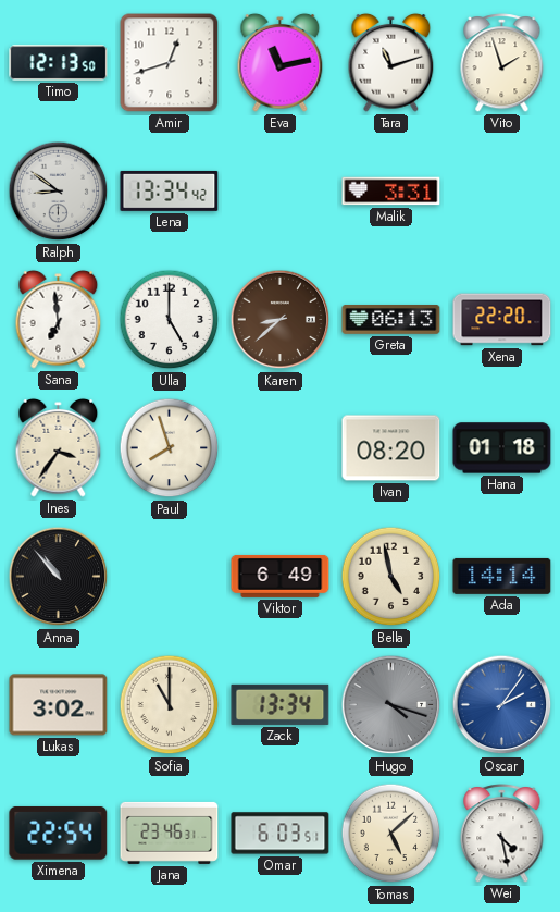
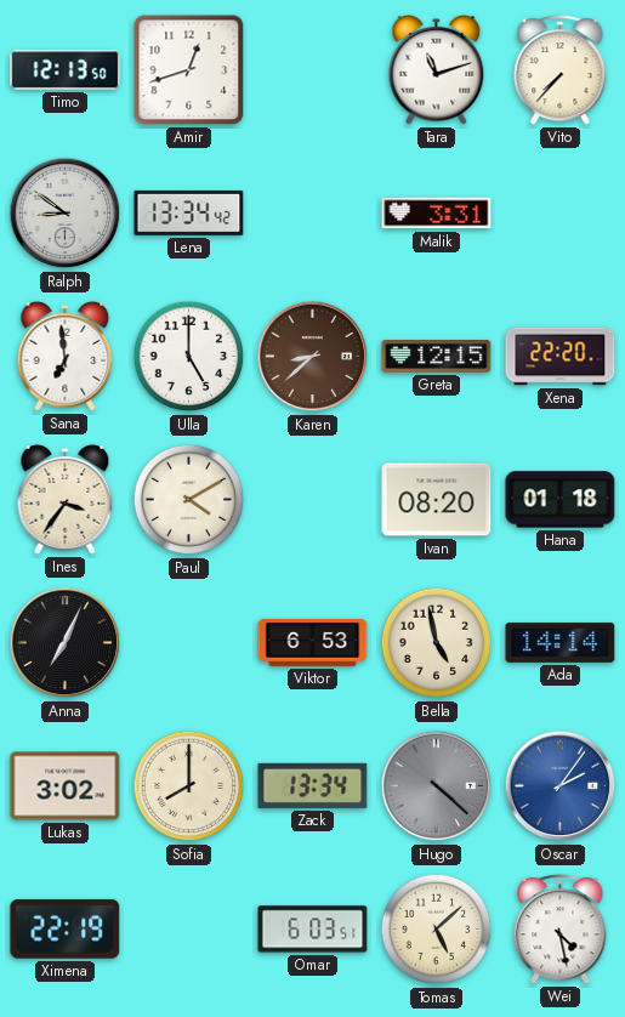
Eva: 11:13 -> none
Vito: 1:57 -> 7:37
Greta: 06:13 -> 12:15
Paul: 7:57 -> 4:10
Anna: 10:53 -> 7:04
Viktor: 6:49 -> 6:53
Sofia: 11:00 -> 8:00
Hugo: 4:18 -> 4:22
Ximena: 22:54 -> 22:19
Jana: 23:46 -> none
